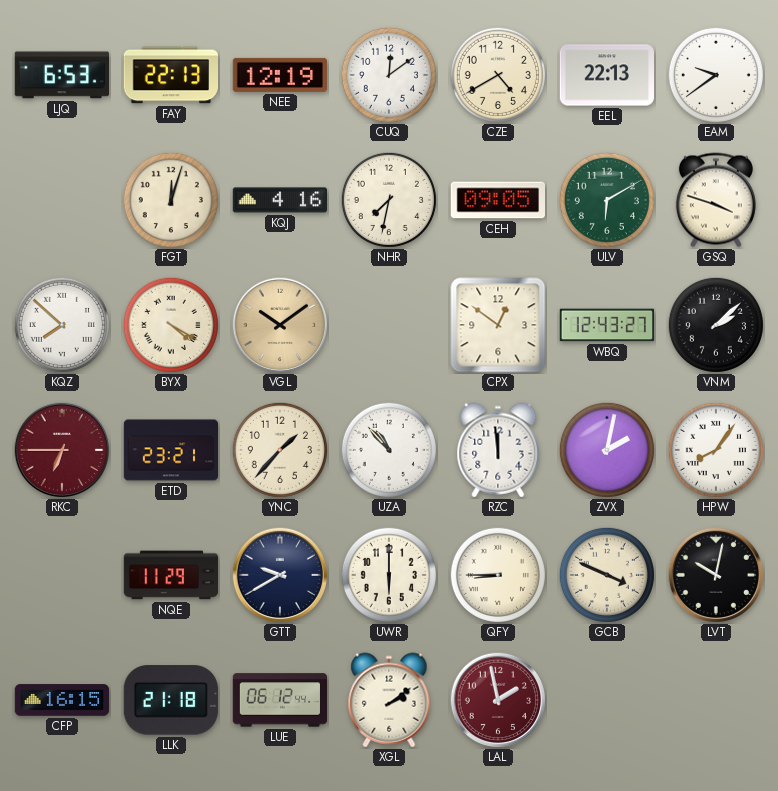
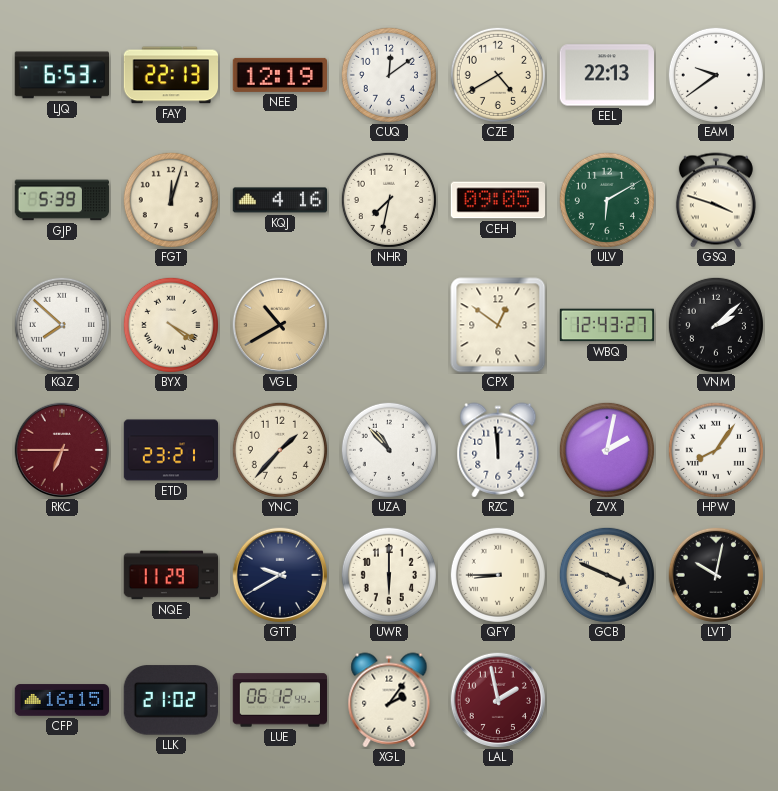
GJP: none -> 5:39
VGL: 10:09 -> 10:40
LLK: 21:18 -> 21:02
XGL: 2:09 -> 2:06
